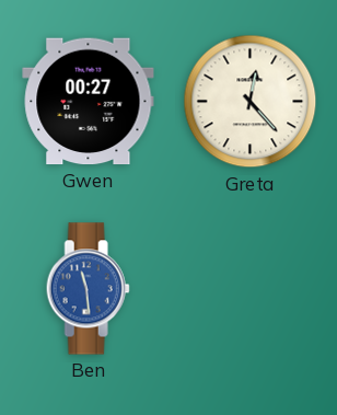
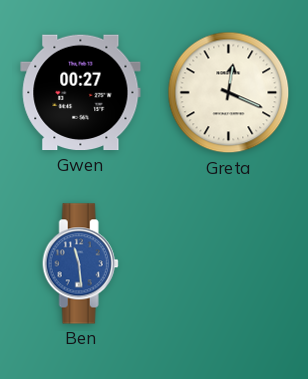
Greta: 12:23 -> 12:19
